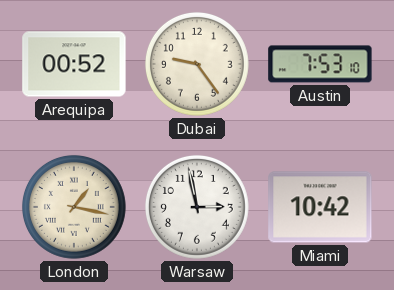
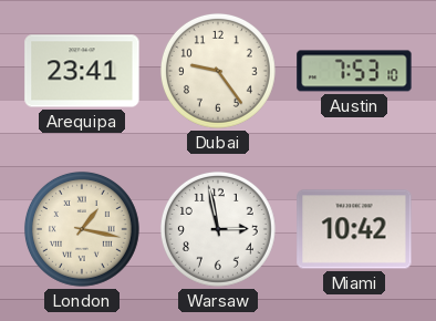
Arequipa: 00:52 -> 23:41
